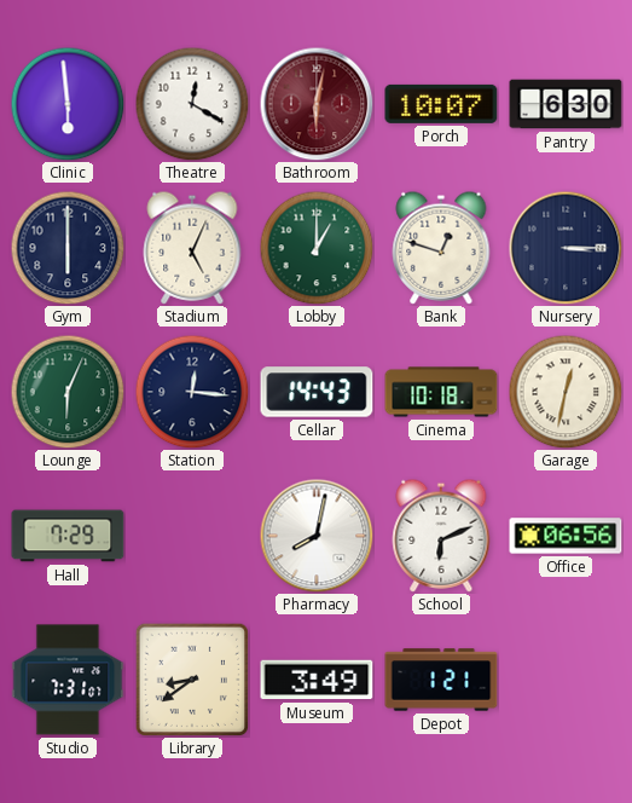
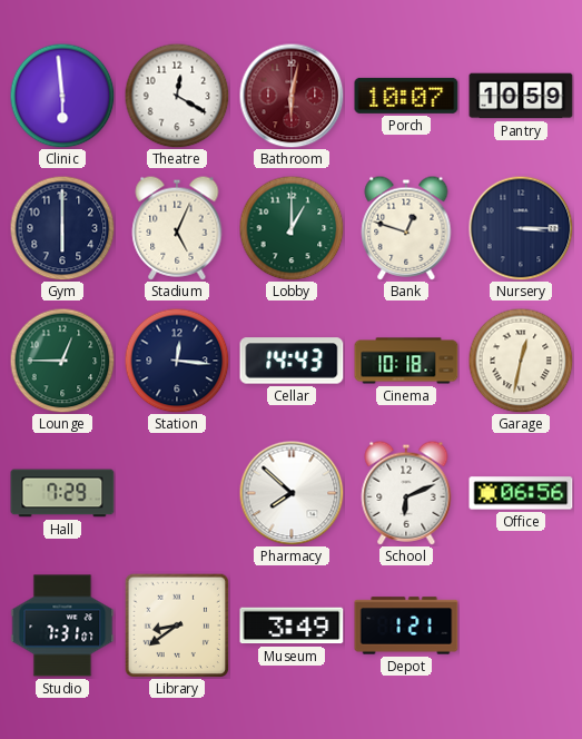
Pantry: 6:30 -> 10:59
Lounge: 6:04 -> 12:45
Pharmacy: 8:02 -> 7:52
